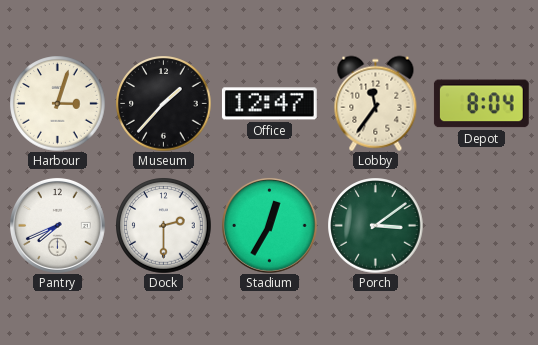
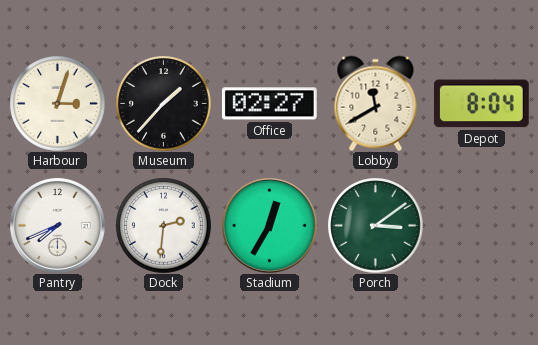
Office: 12:47 -> 02:27
Lobby: 11:36 -> 11:40
Dock: 2:30 -> 2:31
